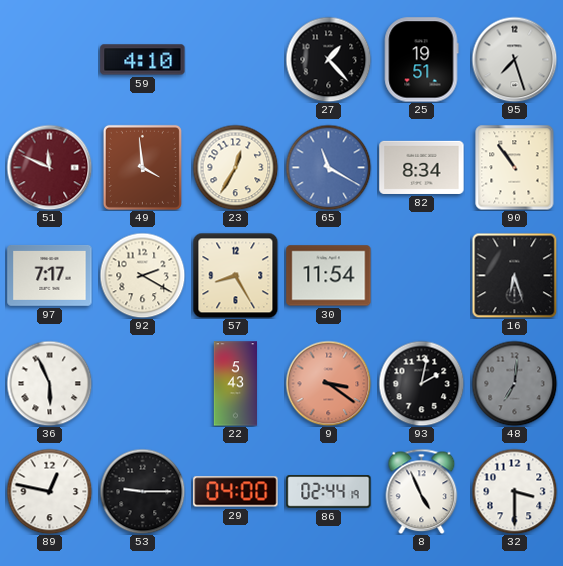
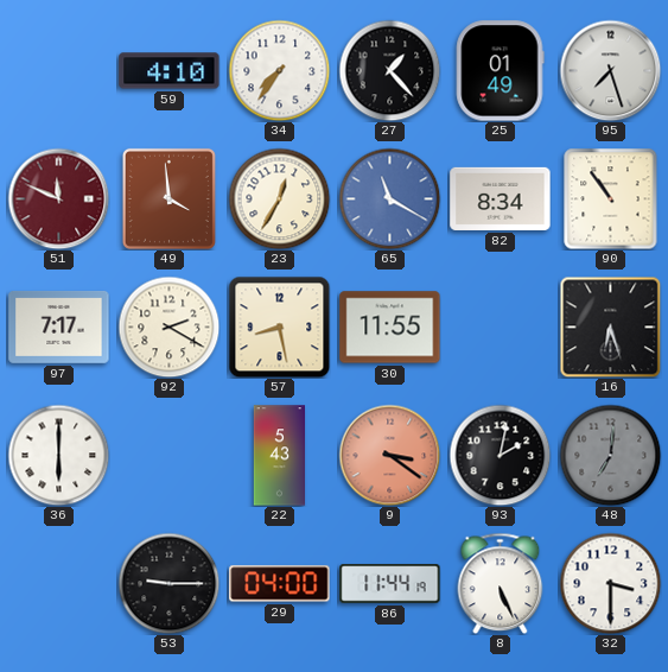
34: none -> 7:36
25: 19:51 -> 01:49
57: 8:25 -> 8:28
30: 11:54 -> 11:55
36: 5:56 -> 6:00
89: 12:47 -> none
86: 02:44 -> 11:44
8: 4:56 -> 5:26
